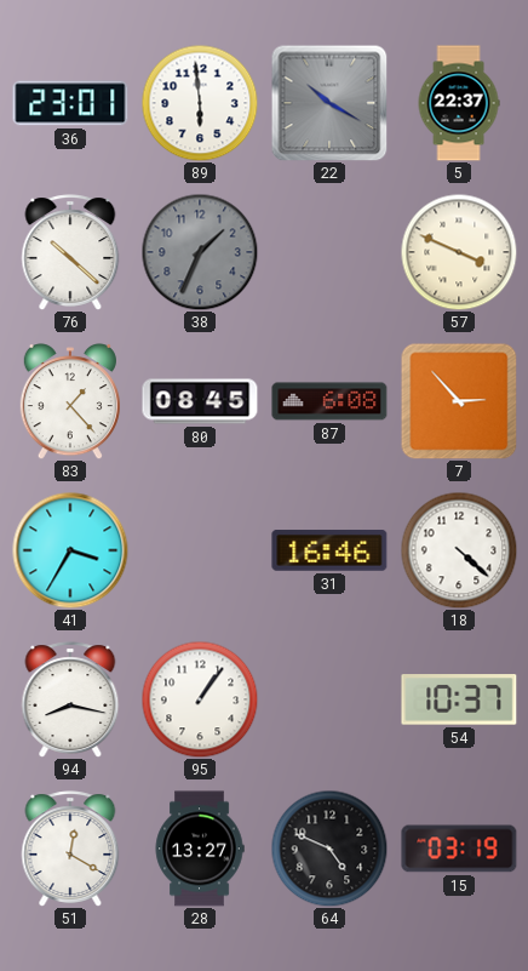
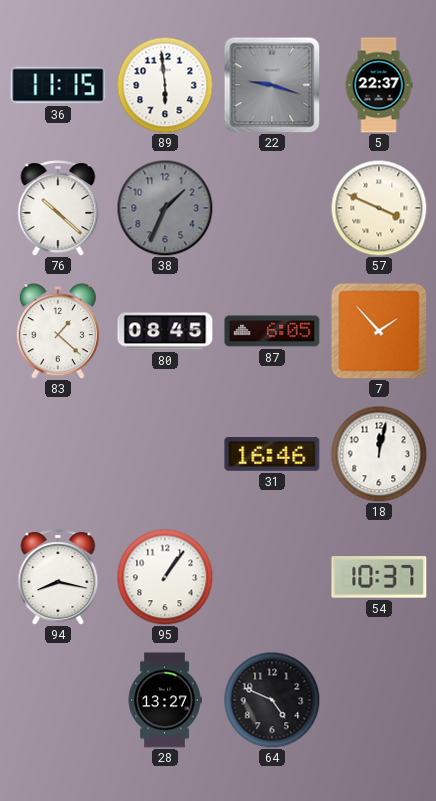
36: 23:01 -> 11:15
22: 10:20 -> 9:18
83: 1:23 -> 1:22
87: 6:08 -> 6:05
7: 2:53 -> 1:53
41: 3:35 -> none
18: 4:22 -> 12:02
51: 12:20 -> none
15: 03:19 -> none
